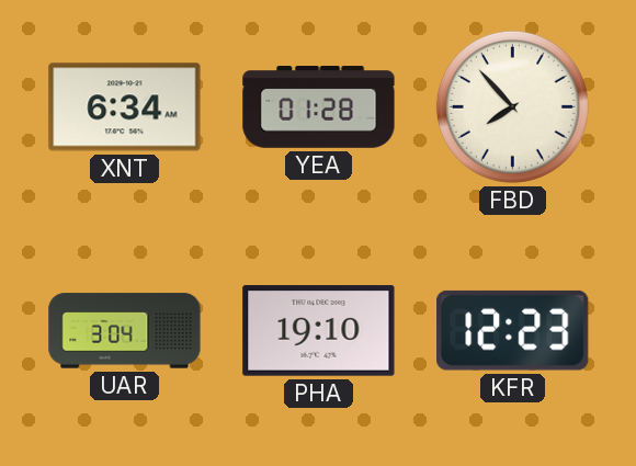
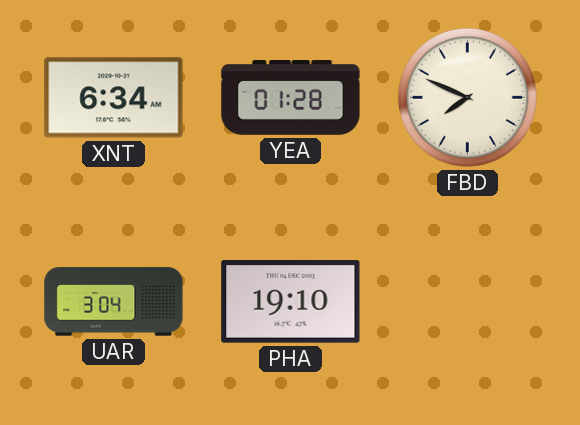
FBD: 7:53 -> 7:49
KFR: 12:23 -> none
